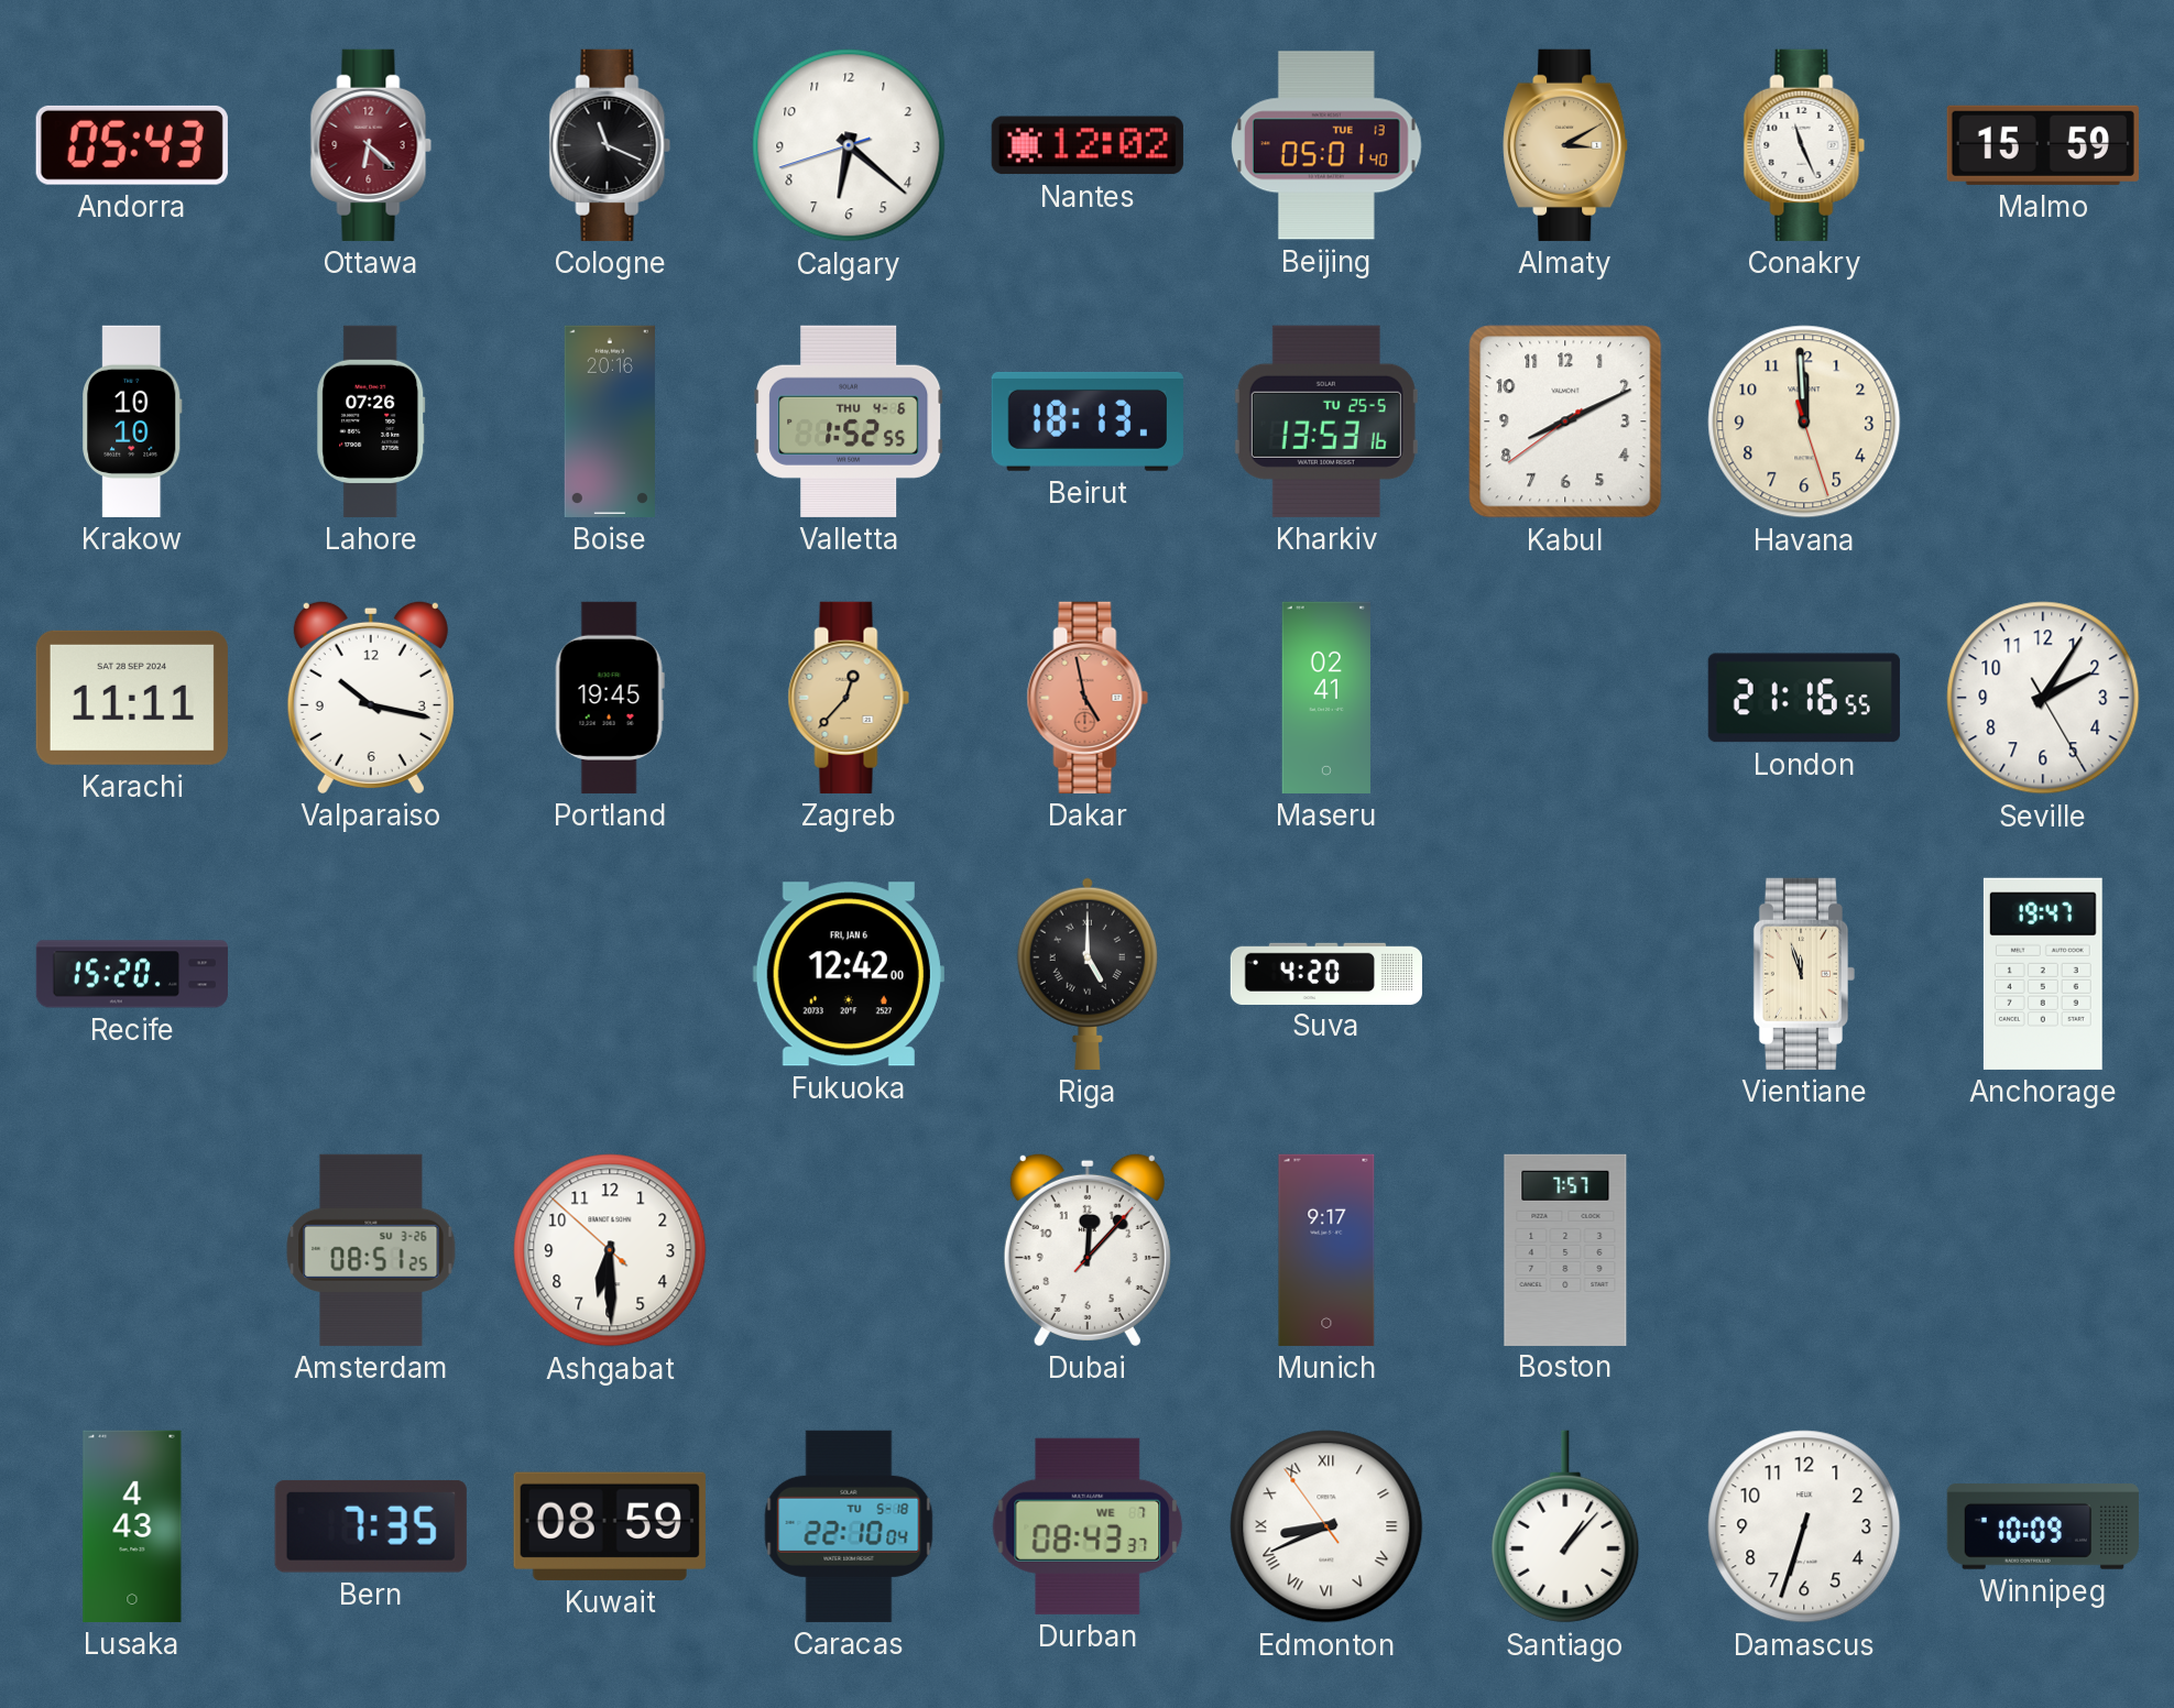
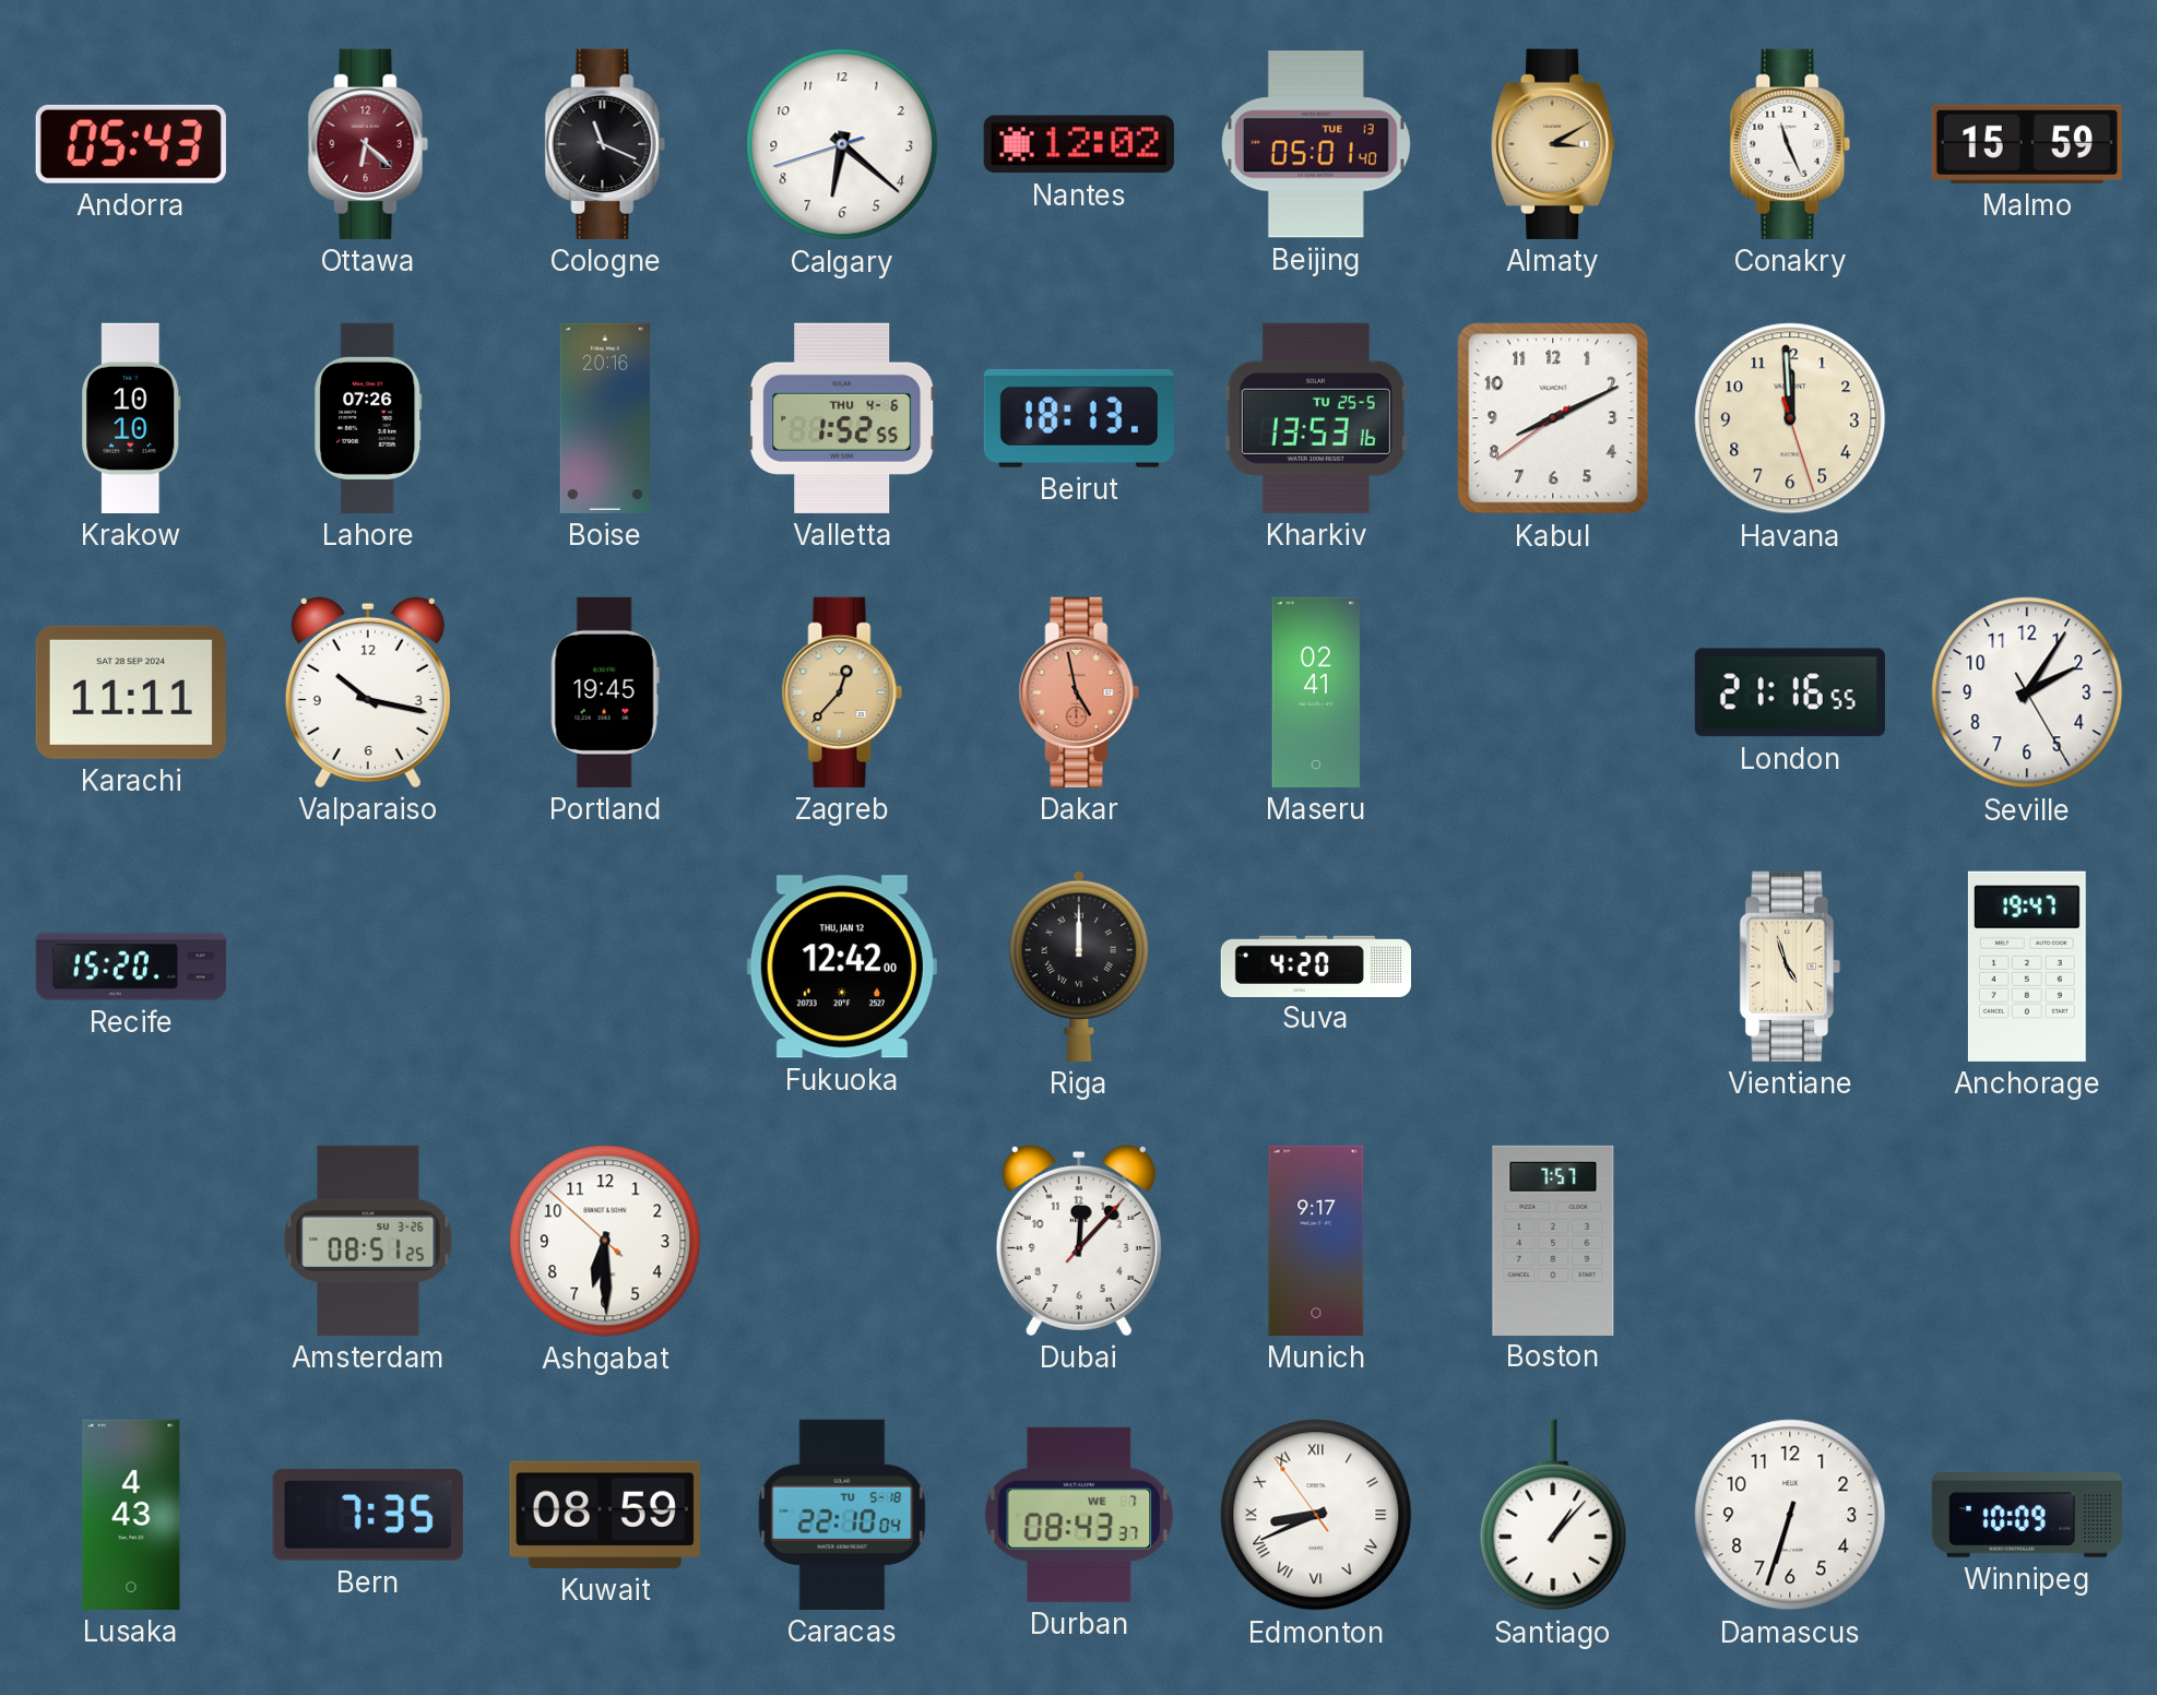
Fukuoka date: FRI, JAN 6 -> THU, JAN 12
Riga: 5:00 -> 12:00
Vientiane: 11:57 -> 4:57
